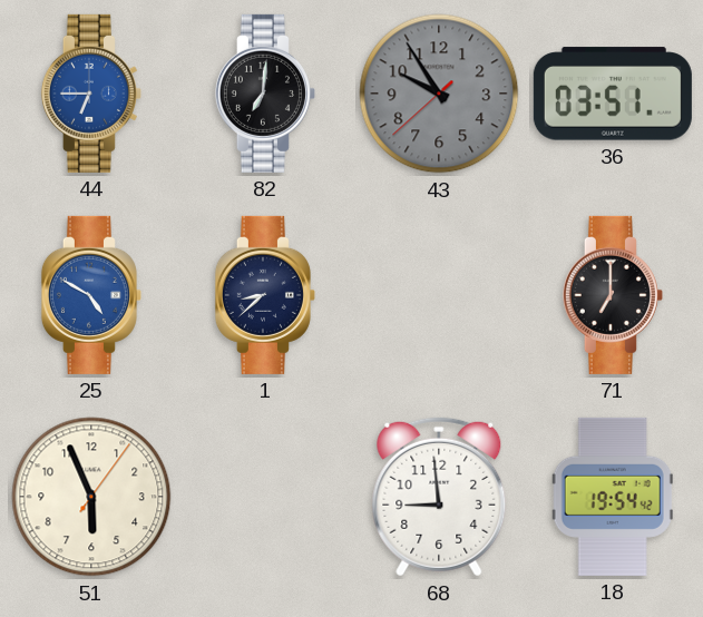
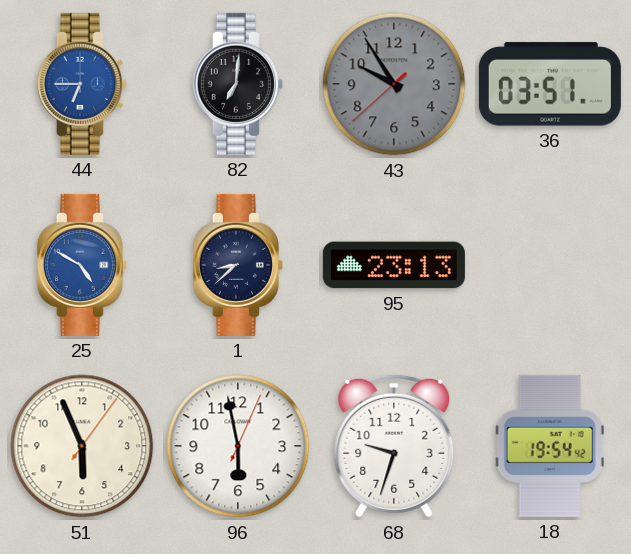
95: none -> 23:13
71: 7:00 -> none
96: none -> 5:58
68: 8:59 -> 9:33
